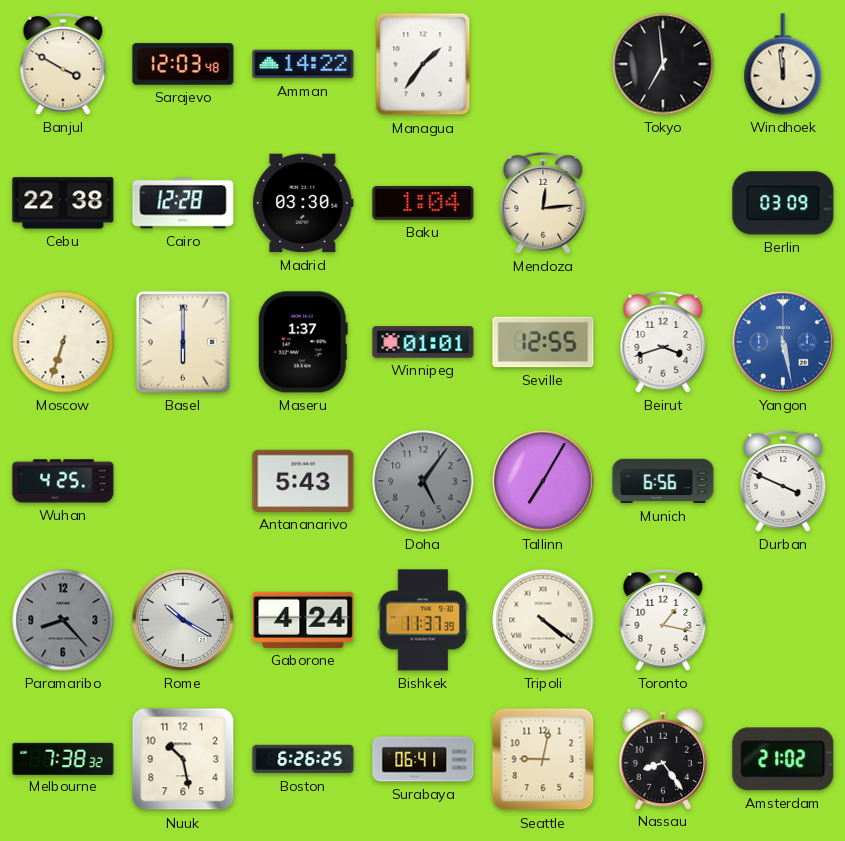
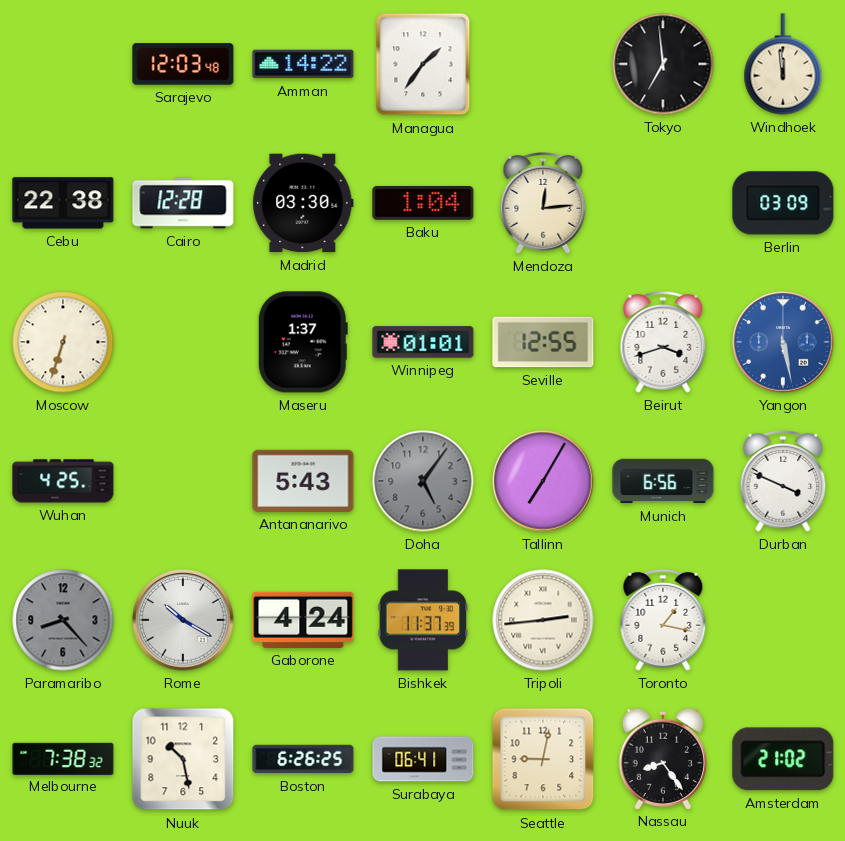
Banjul: 3:50 -> none
Basel: 6:00 -> none
Tripoli: 4:21 -> 2:44
